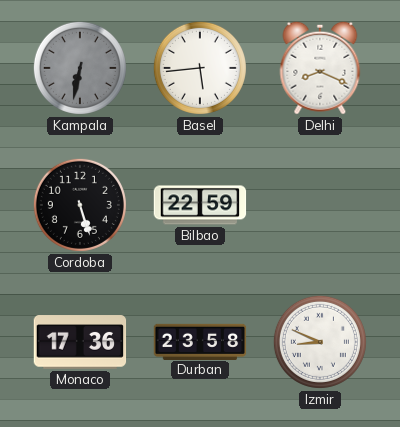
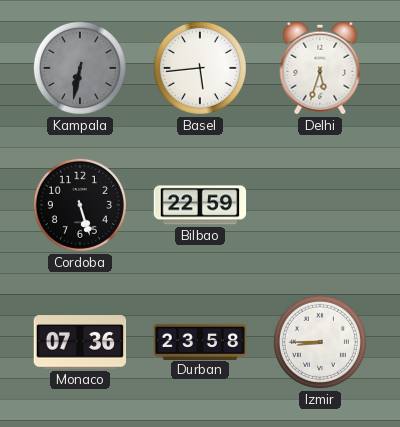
Delhi: 8:19 -> 5:33
Monaco: 17:36 -> 07:36
Izmir: 8:49 -> 8:45
